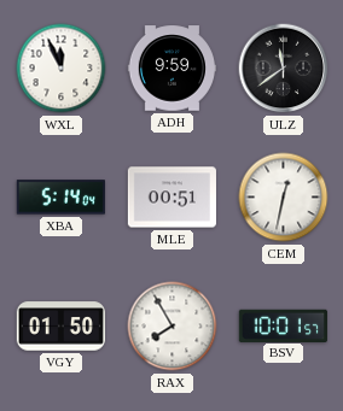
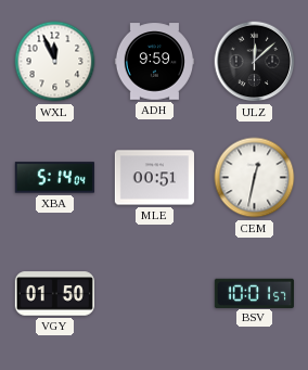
ULZ: 11:39 -> 12:08
RAX: 7:55 -> none
